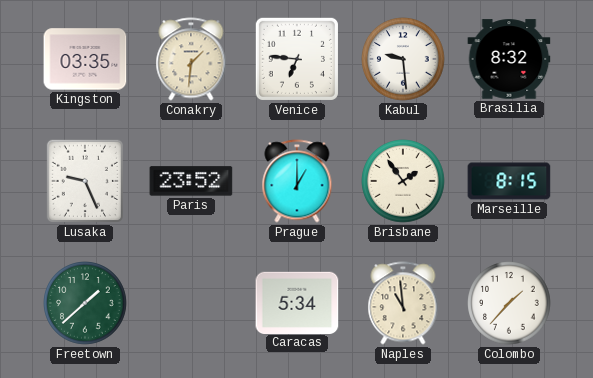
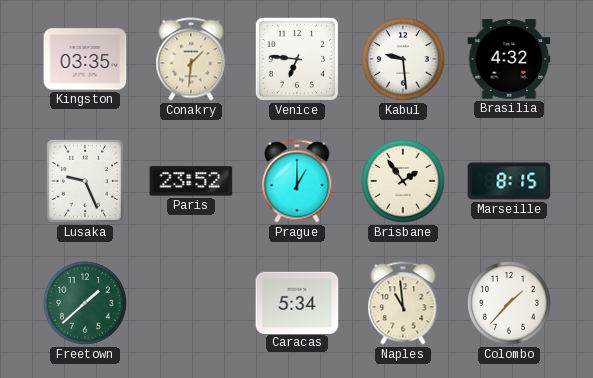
Brasilia: 8:32 -> 4:32
